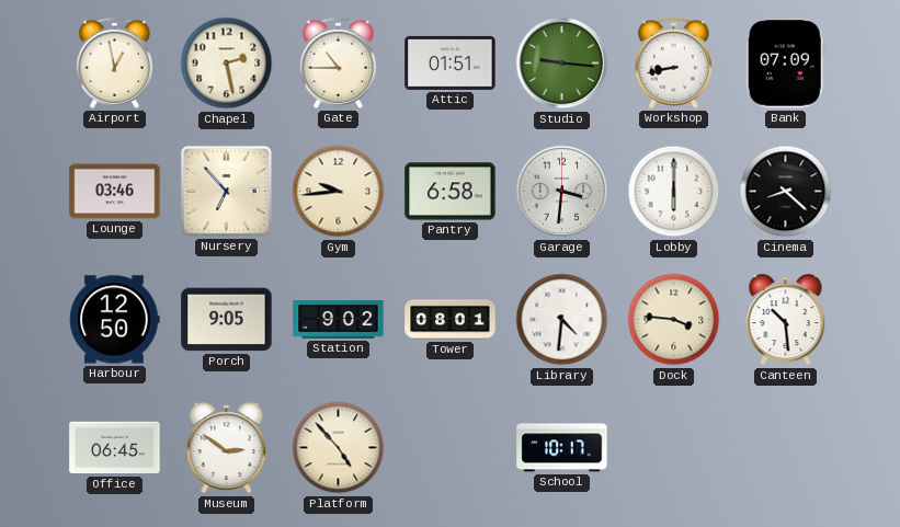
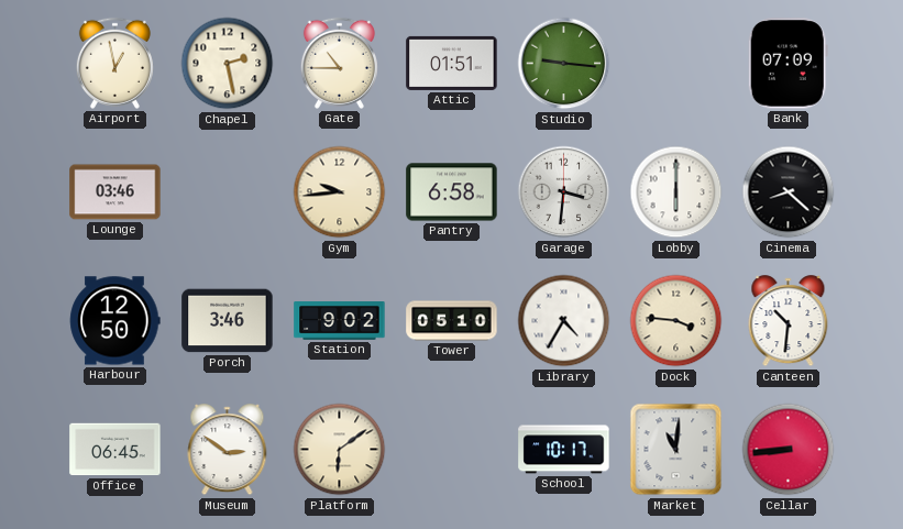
Workshop: 8:43 -> none
Nursery: 6:53 -> none
Porch: 9:05 -> 3:46
Tower: 08:01 -> 05:10
Library: 4:31 -> 4:35
Canteen: 10:29 -> 10:31
Platform: 4:53 -> 6:09
Market: none -> 11:01
Cellar: none -> 8:44
